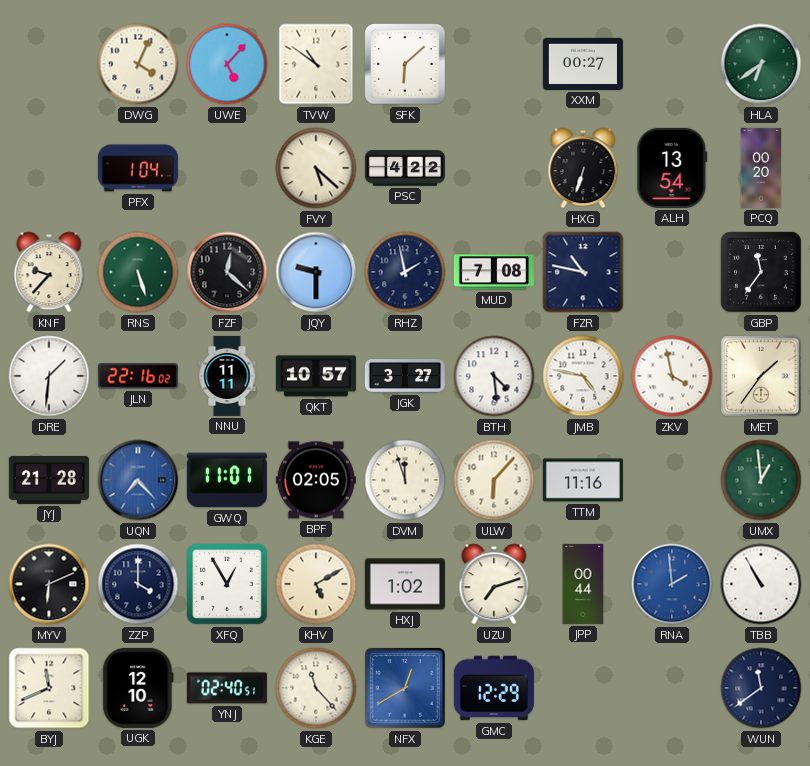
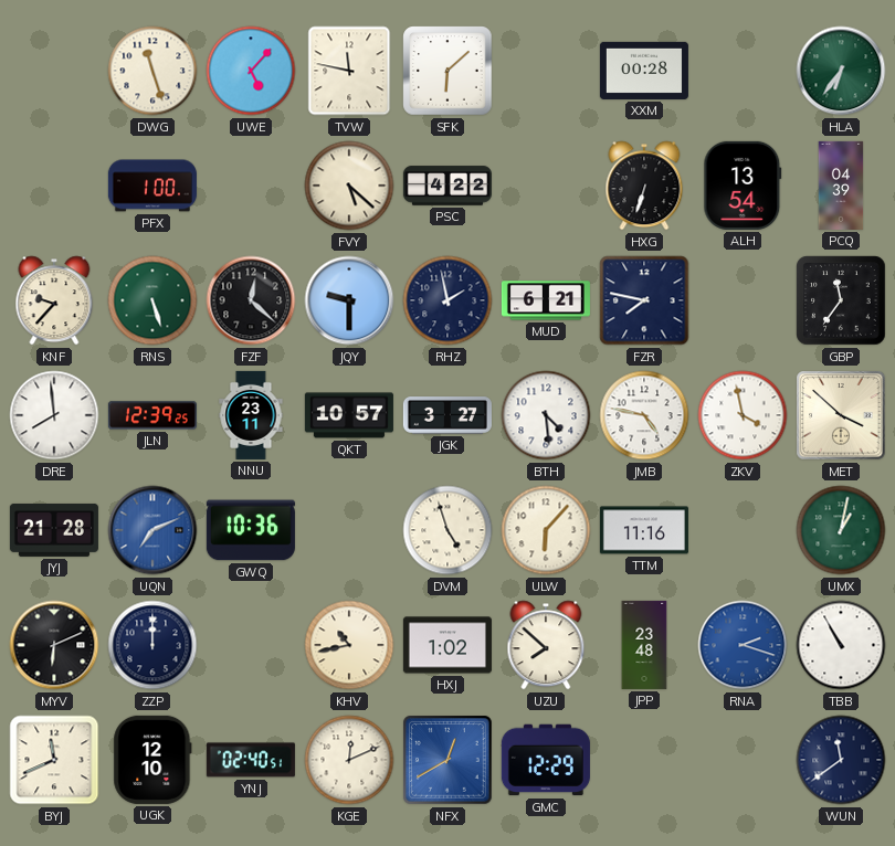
DWG: 4:04 -> 11:27
TVW: 10:51 -> 11:47
XXM: 00:27 -> 00:28
HLA: 6:39 -> 6:36
PFX: 1:04 -> 1:00
PCQ: 00:20 -> 04:39
MUD: 7:08 -> 6:21
FZR: 10:47 -> 7:47
DRE: 1:31 -> 7:59
JLN: 22:16 -> 12:39
NNU: 11:11 -> 23:11
MET: 1:36 -> 3:52
UQN: 7:23 -> 7:11
GWQ: 11:01 -> 10:36
BPF: 02:05 -> none
DVM: 11:57 -> 4:57
UMX: 12:59 -> 1:02
ZZP: 4:00 -> 12:00
XFQ: 12:55 -> none
KHV: 5:10 -> 10:43
UZU: 7:12 -> 7:52
JPP: 00:44 -> 23:48
RNA: 1:59 -> 2:18
KGE: 11:23 -> 12:11
